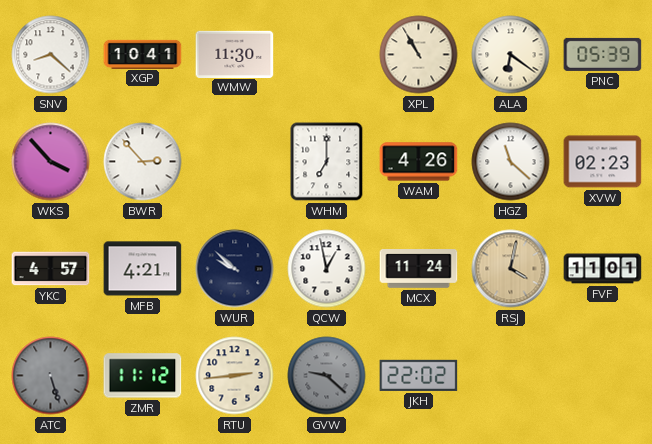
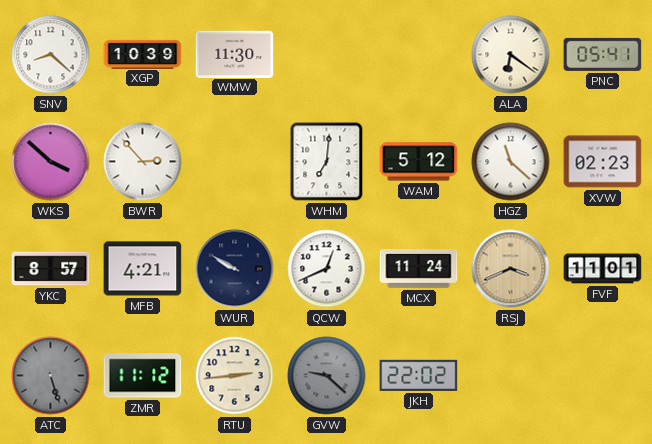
XGP: 10:41 -> 10:39
XPL: 10:55 -> none
PNC: 05:39 -> 05:41
WKS: 3:53 -> 3:52
WHM: 7:00 -> 7:01
WAM: 4:26 -> 5:12
YKC: 4:57 -> 8:57
WUR: 9:52 -> 9:50
QCW: 12:58 -> 12:41
RSJ: 4:02 -> 3:41
